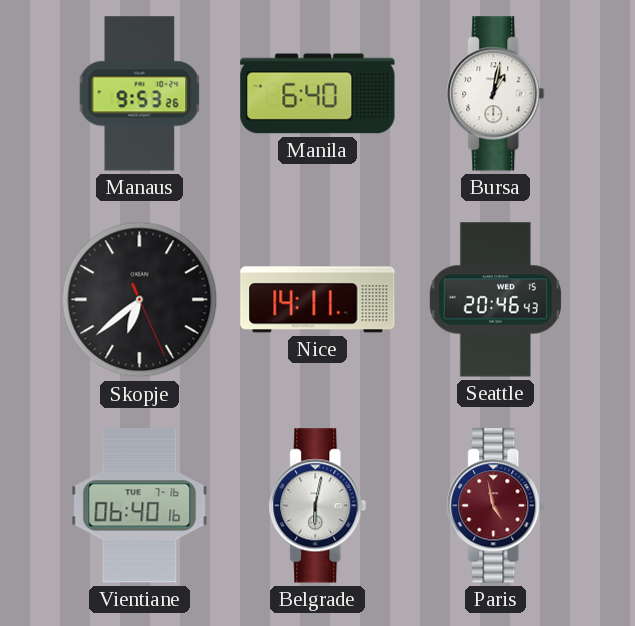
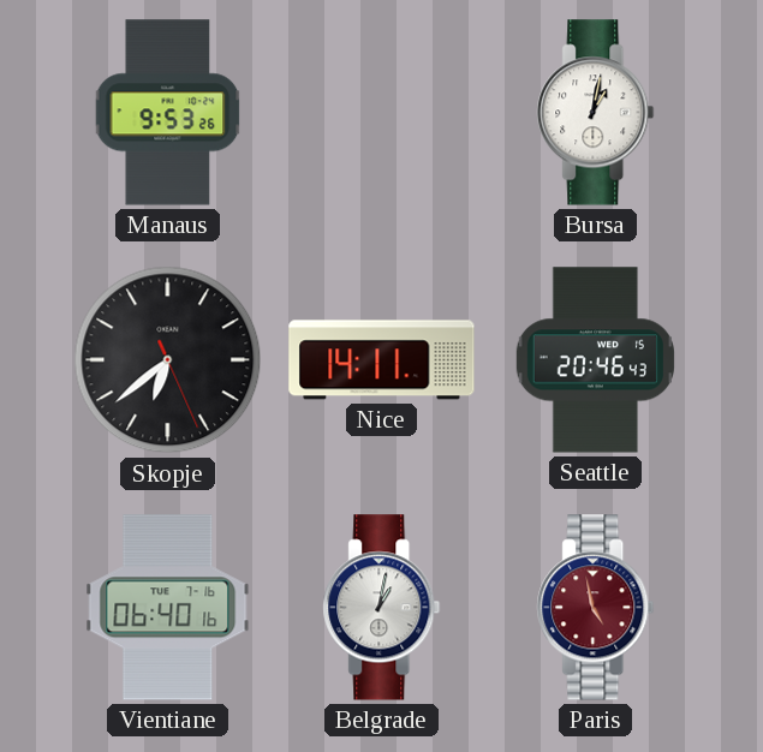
Manila: 6:40 -> none
Belgrade: 6:02 -> 1:02
